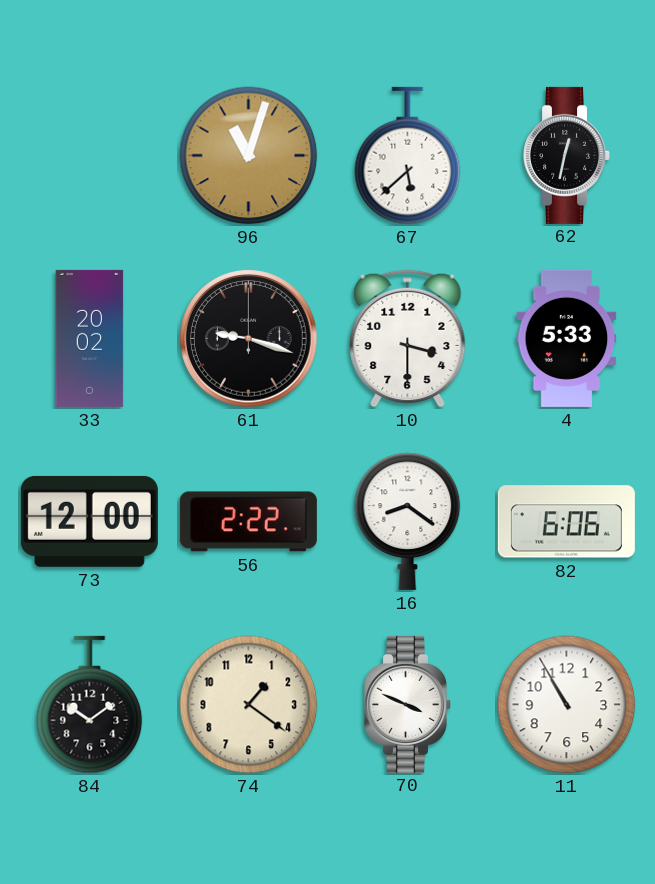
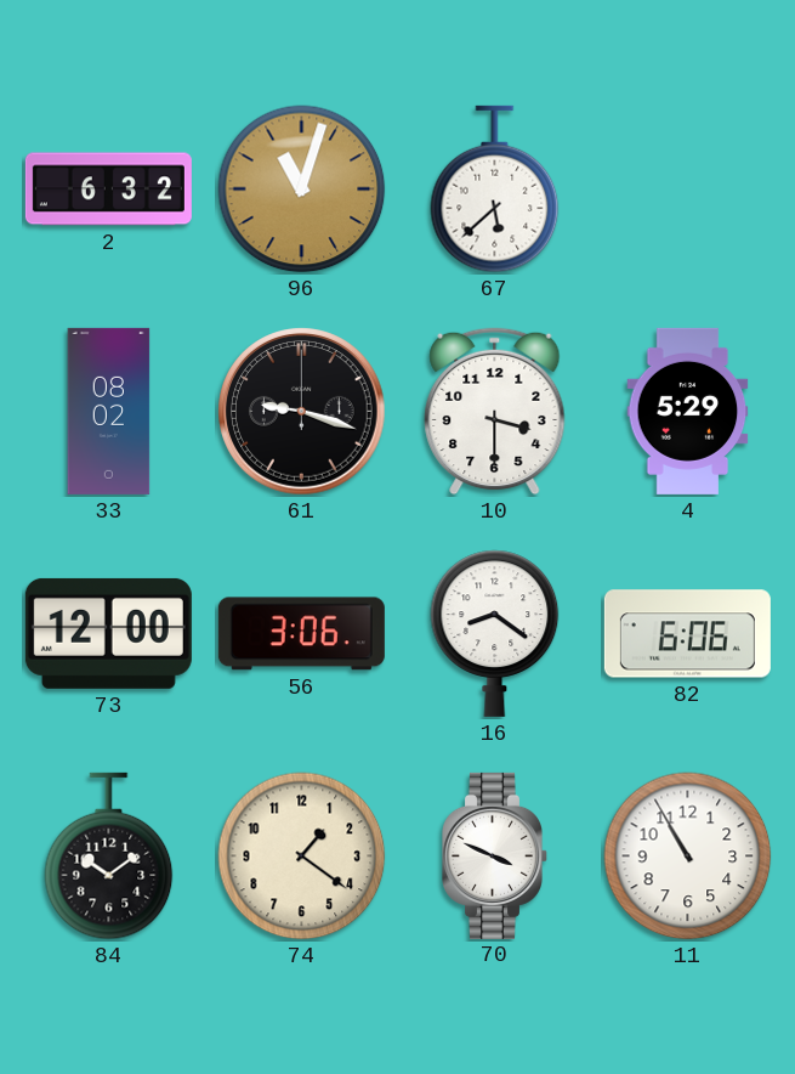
2: none -> 6:32
62: 12:32 -> none
33: 20:02 -> 08:02
4: 5:33 -> 5:29
56: 2:22 -> 3:06
